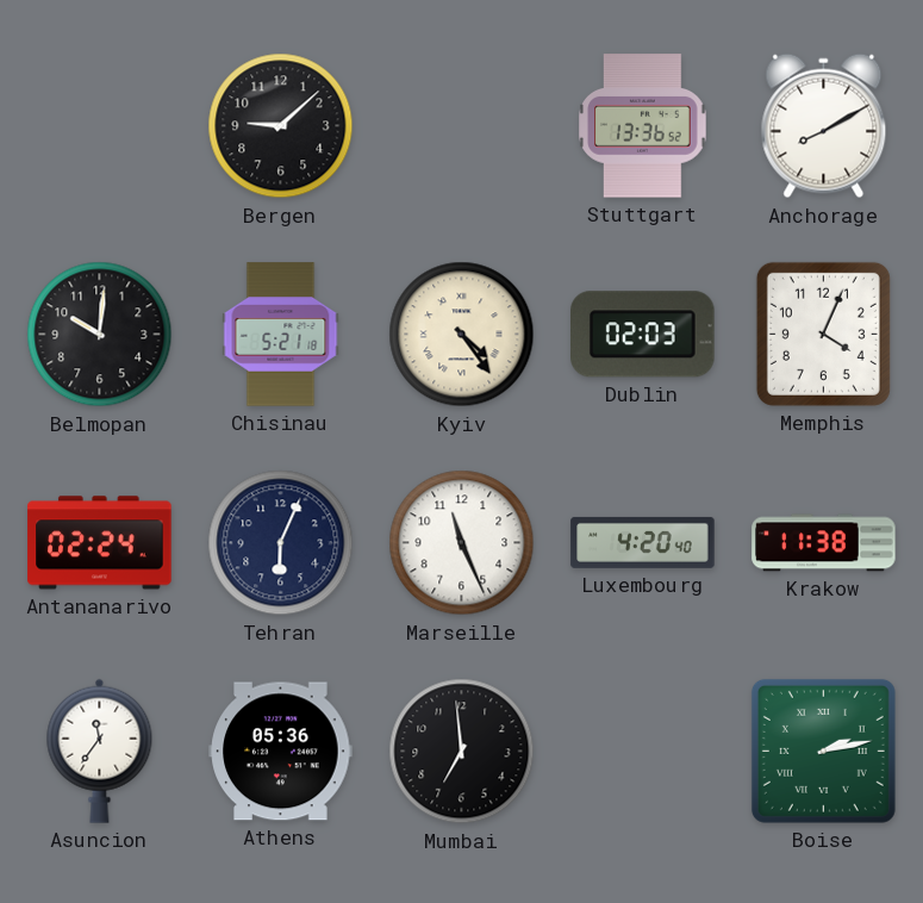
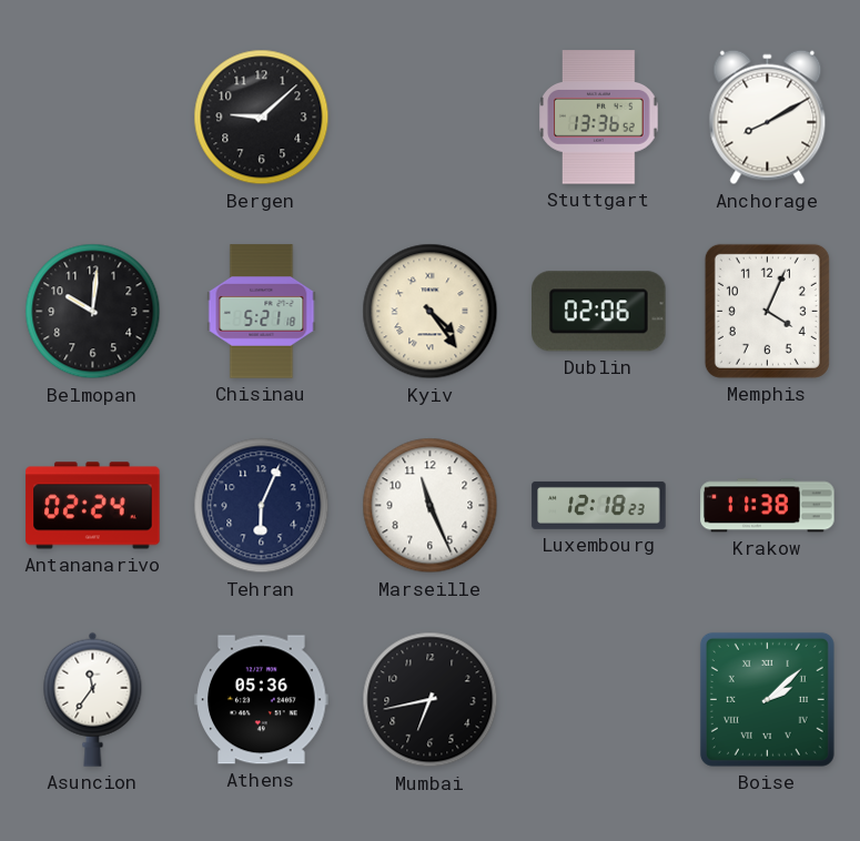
Dublin: 02:03 -> 02:06
Luxembourg: 4:20 -> 12:18
Mumbai: 6:59 -> 6:43
Boise: 2:13 -> 2:08
